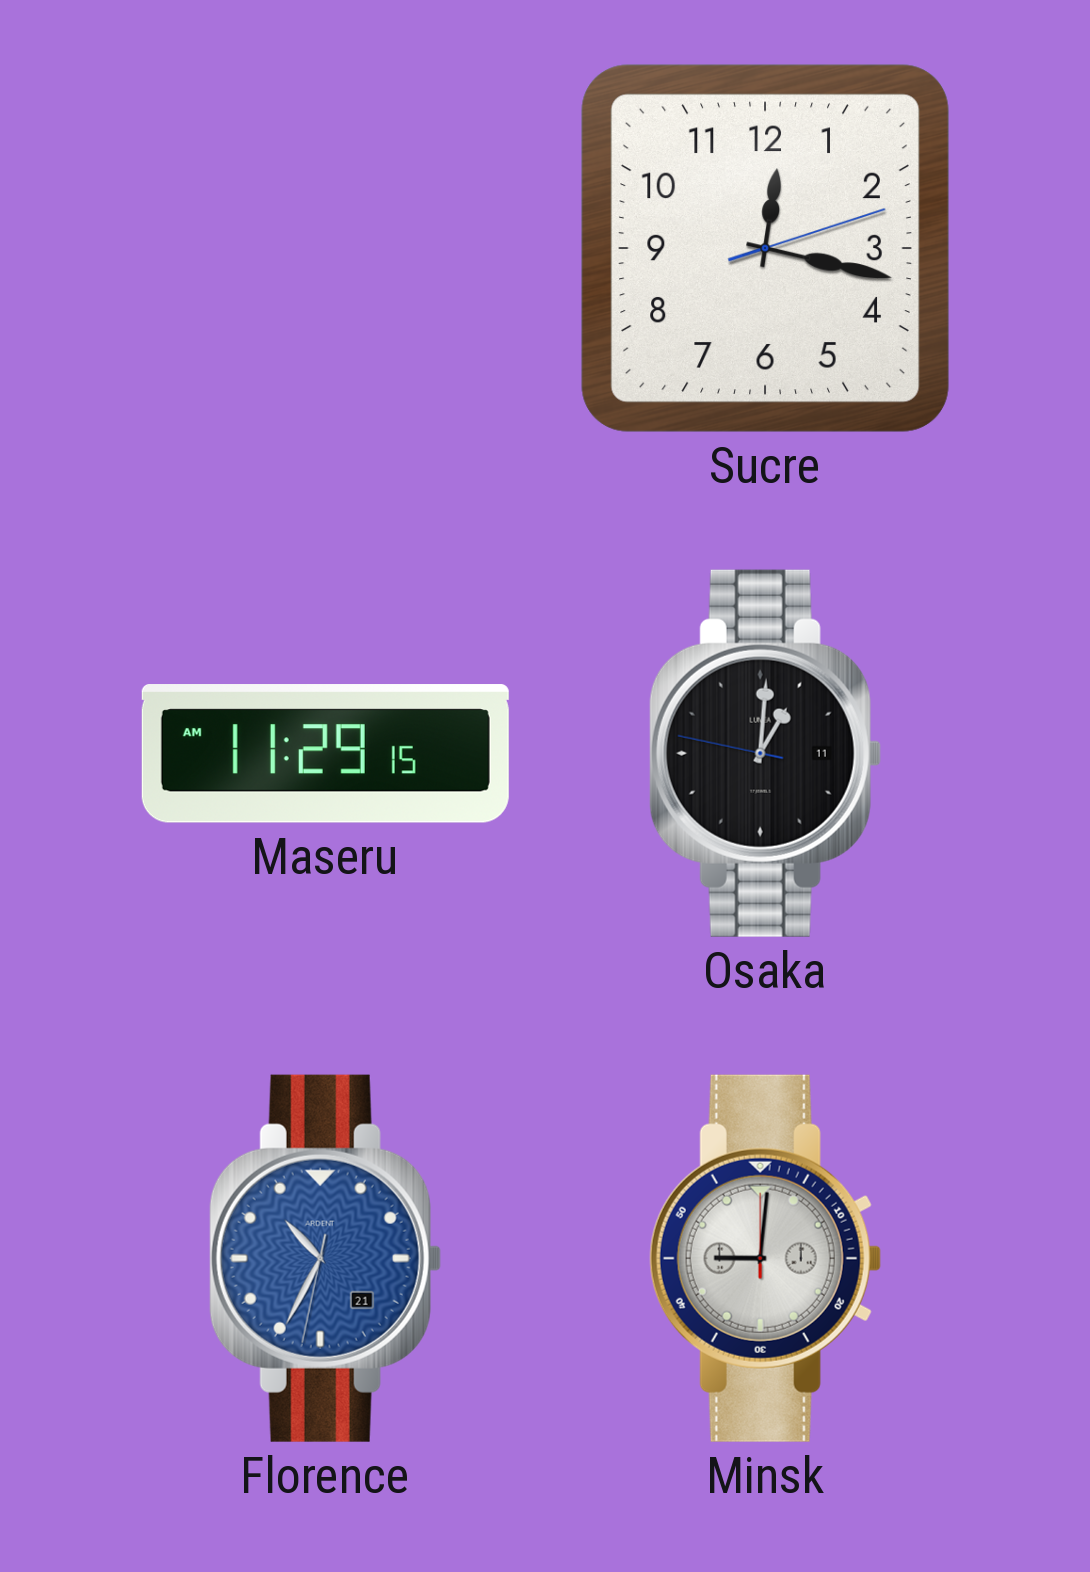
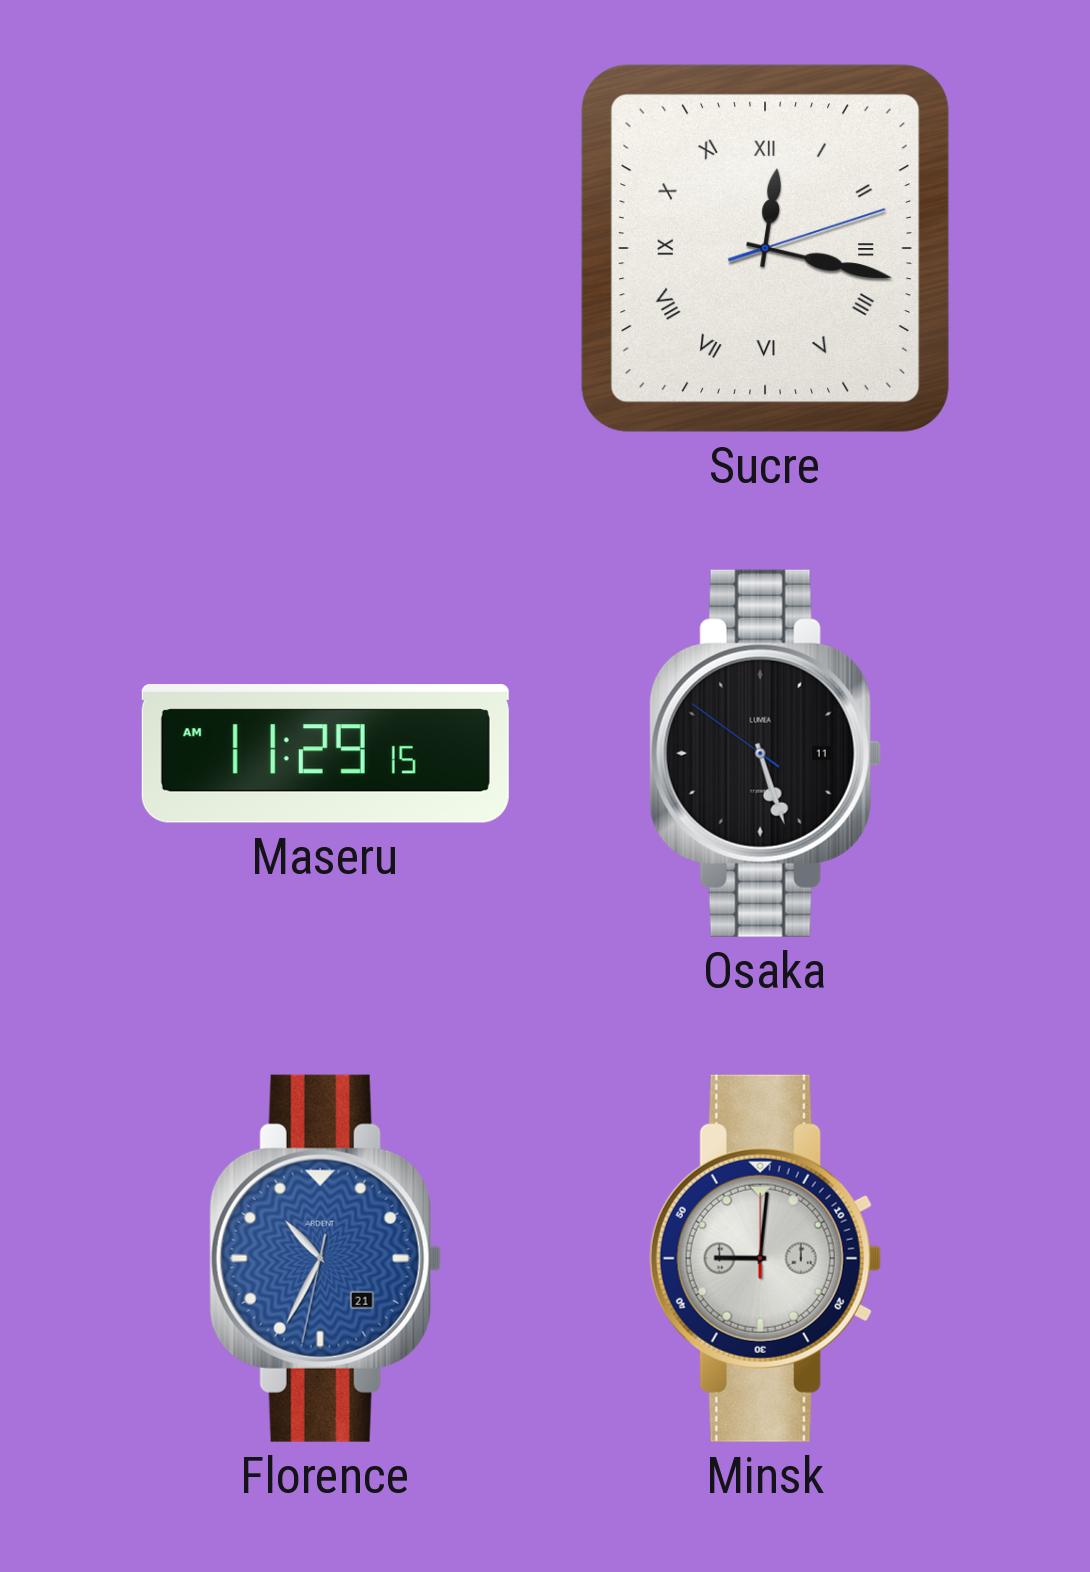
Sucre numerals: Arabic -> Roman
Osaka: 1:00 -> 5:26
